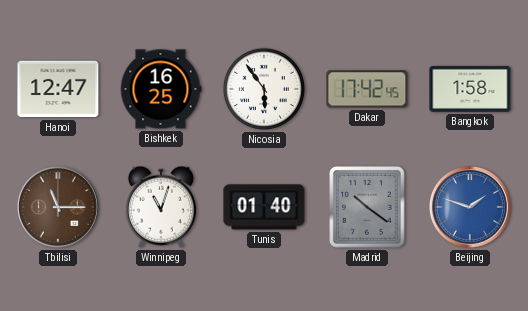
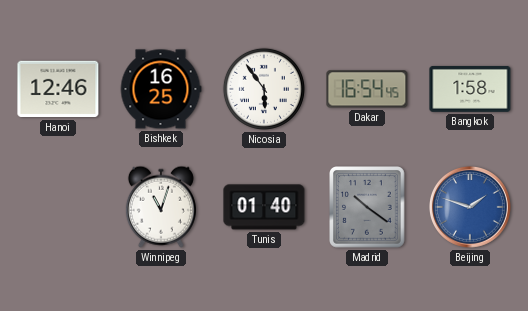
Hanoi: 12:47 -> 12:46
Dakar: 17:42 -> 16:54
Tbilisi: 11:15 -> none
